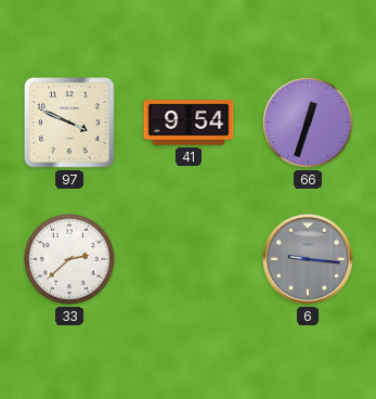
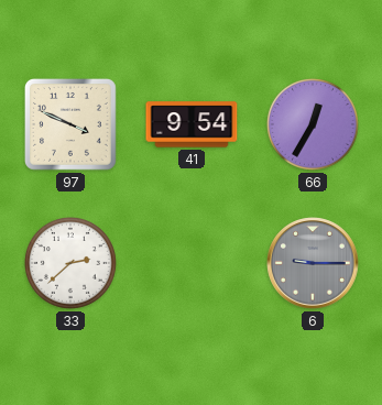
66: 12:33 -> 12:35
6: 9:16 -> 9:15
